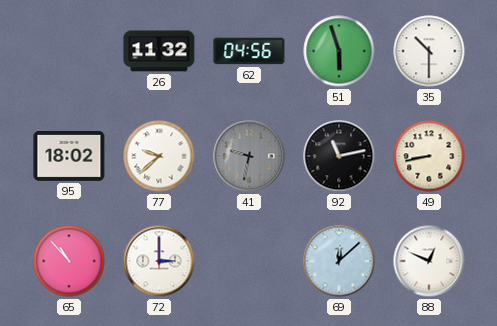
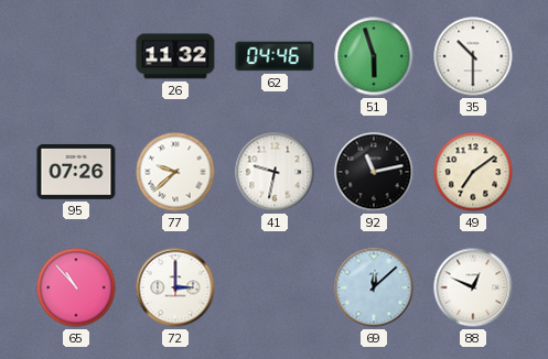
62: 04:56 -> 04:46
95: 18:02 -> 07:26
41 dial: grey -> white
49: 8:43 -> 7:09
